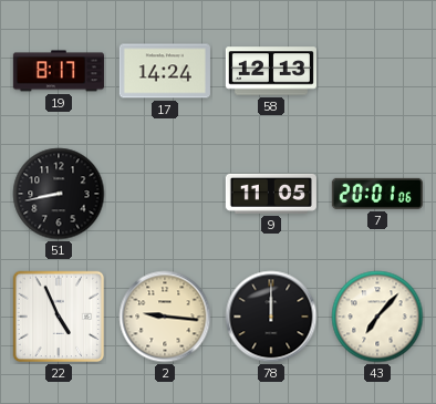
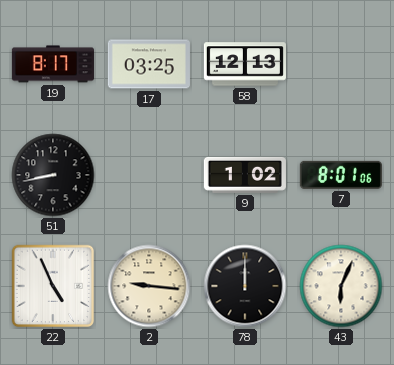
17: 14:24 -> 03:25
9: 11:05 -> 1:02
7: 20:01 -> 8:01
43: 7:07 -> 6:04
